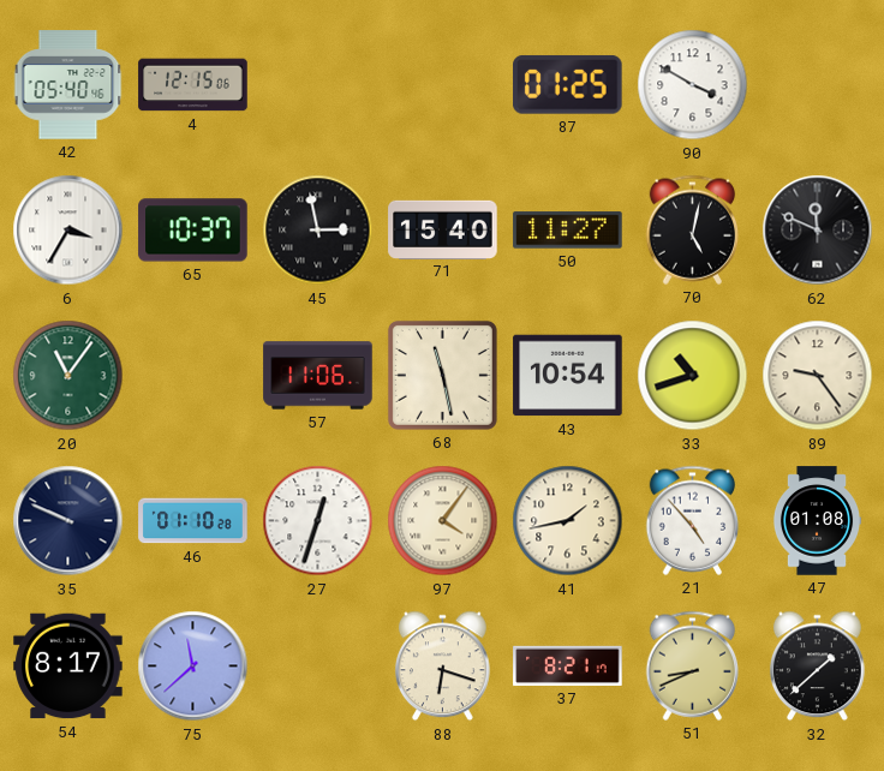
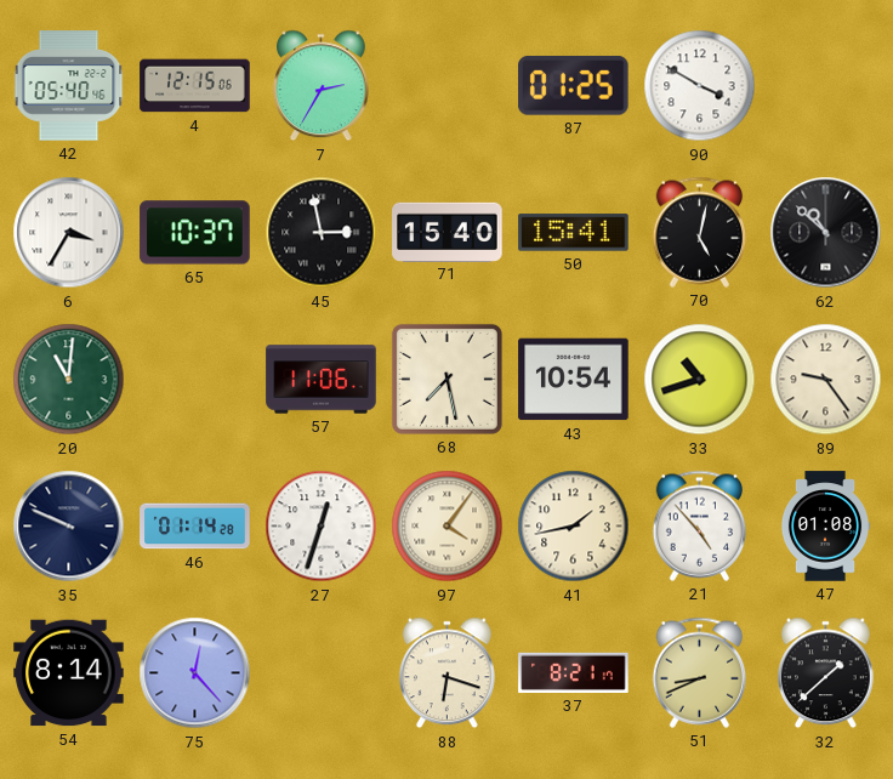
7: none -> 2:35
50: 11:27 -> 15:41
62: 11:49 -> 10:52
20: 11:06 -> 11:01
68: 11:28 -> 7:28
46: 01:10 -> 01:14
54: 8:17 -> 8:14
75: 11:38 -> 12:23
